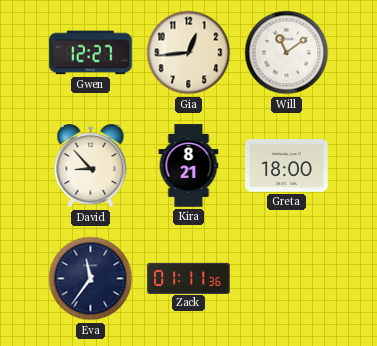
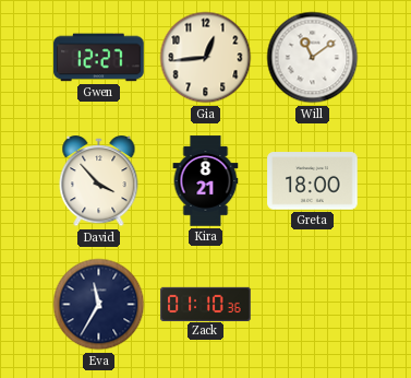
David: 8:53 -> 3:53
Eva: 11:36 -> 11:35
Zack: 01:11 -> 01:10
